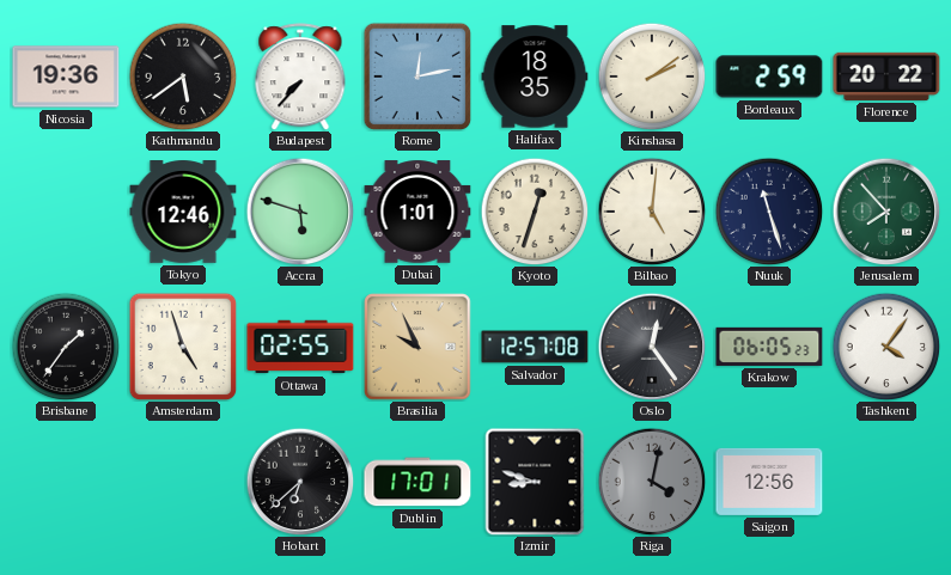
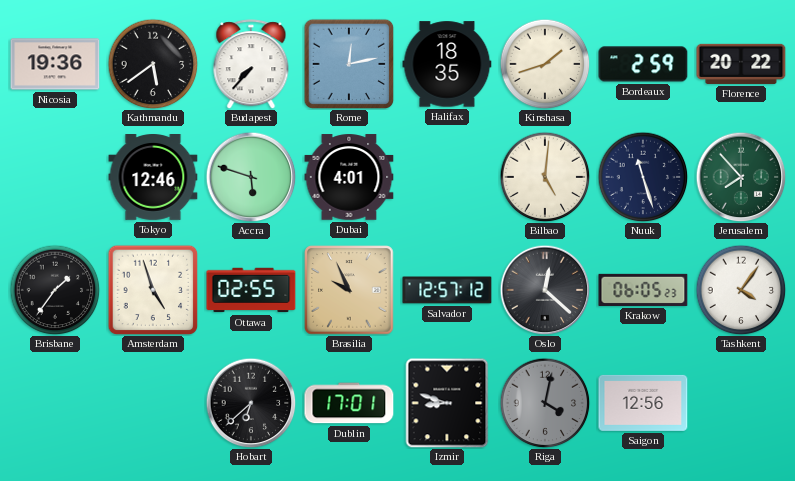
Kinshasa: 2:09 -> 1:42
Dubai: 1:01 -> 4:01
Kyoto: 12:33 -> none
Salvador: 12:57:08 -> 12:57:12
Oslo: 12:24 -> 12:22
